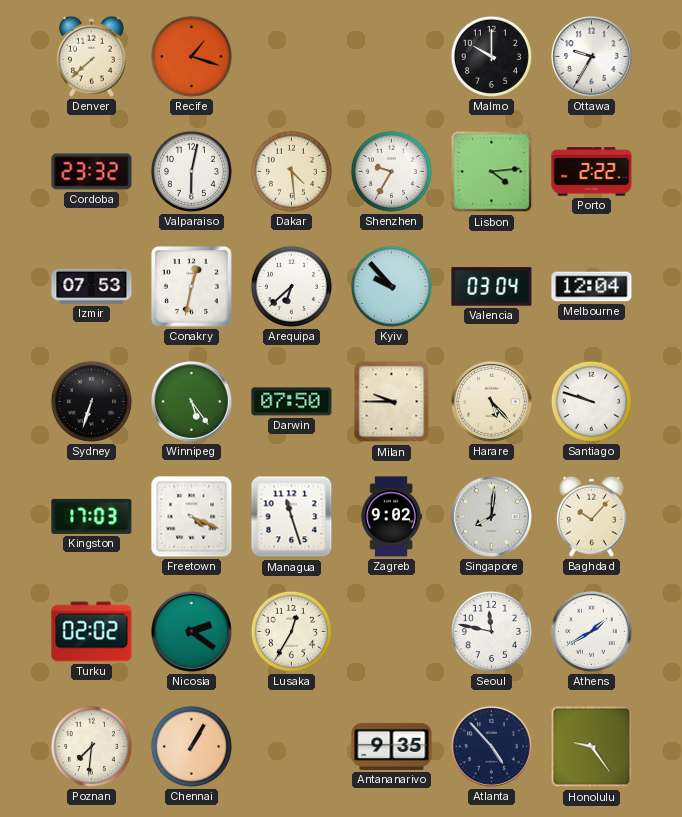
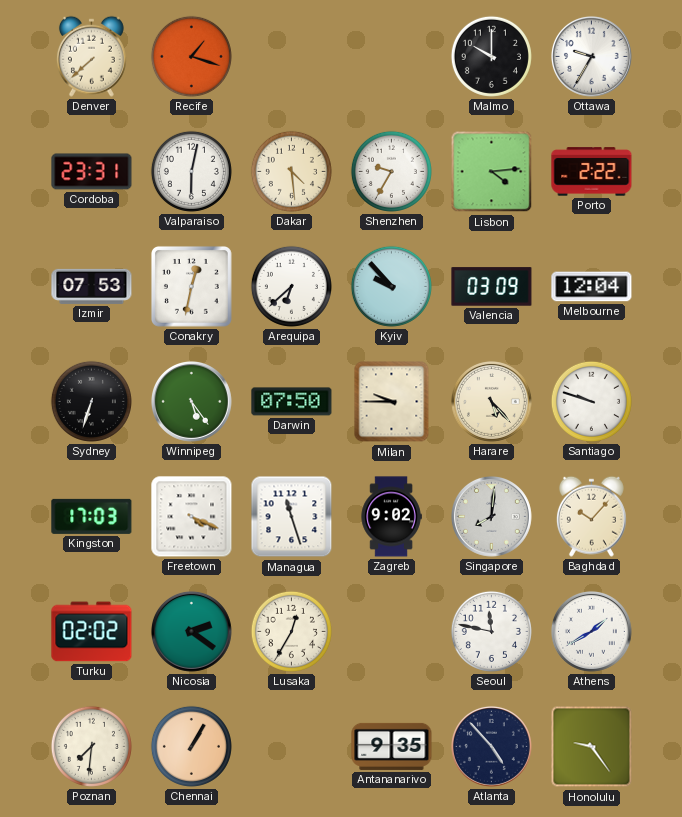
Cordoba: 23:32 -> 23:31
Valencia: 03:04 -> 03:09
